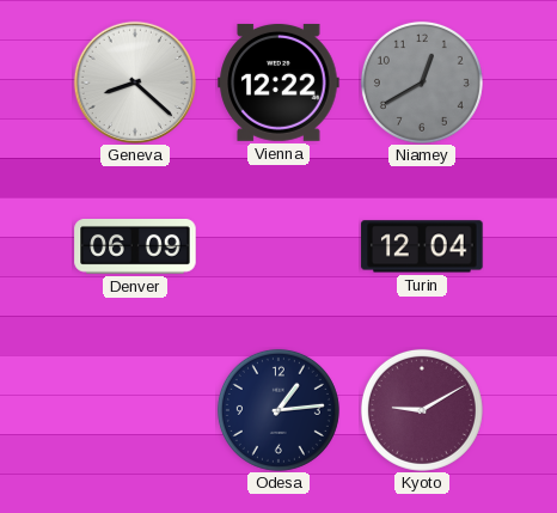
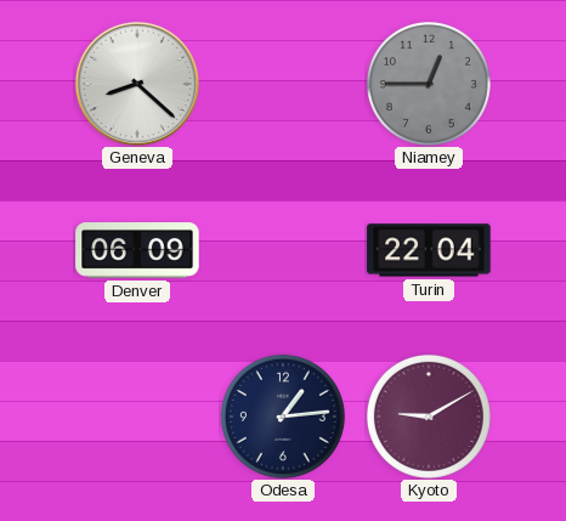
Vienna: 12:22 -> none
Niamey: 12:40 -> 12:45
Turin: 12:04 -> 22:04
